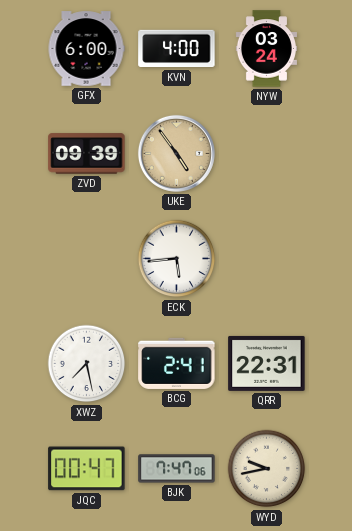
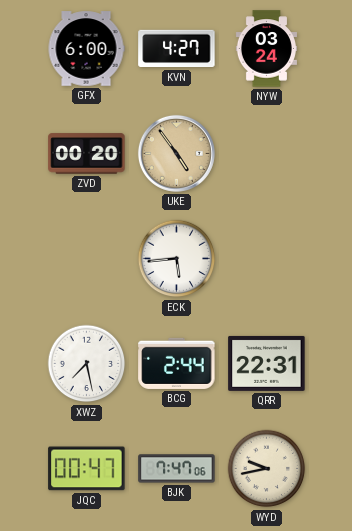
KVN: 4:00 -> 4:27
ZVD: 09:39 -> 00:20
BCG: 2:41 -> 2:44
